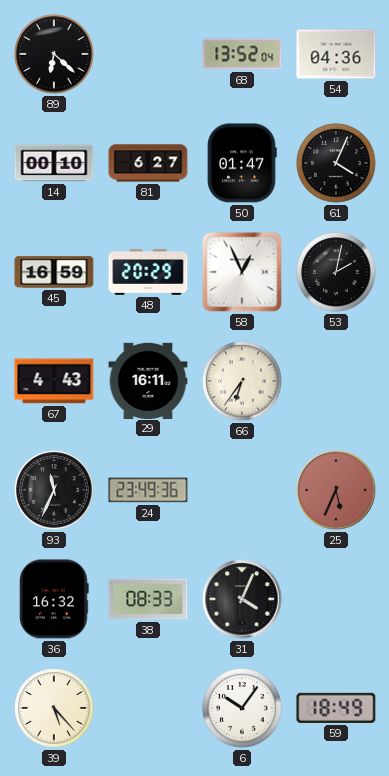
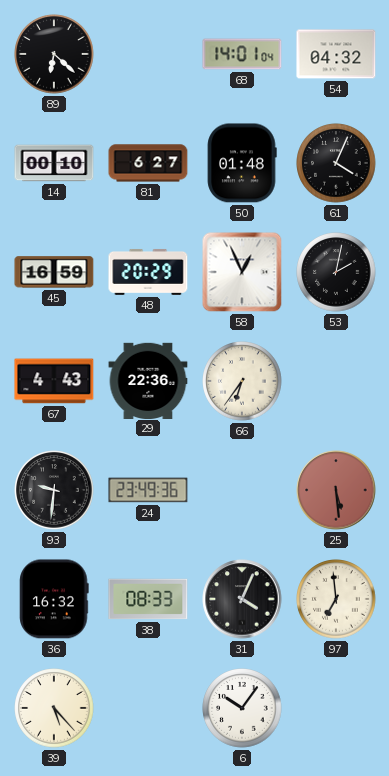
68: 13:52 -> 14:01
54: 04:36 -> 04:32
50: 01:47 -> 01:48
29: 16:11 -> 22:36
93: 11:34 -> 9:31
25: 5:34 -> 5:29
97: none -> 6:59
59: 18:49 -> none
